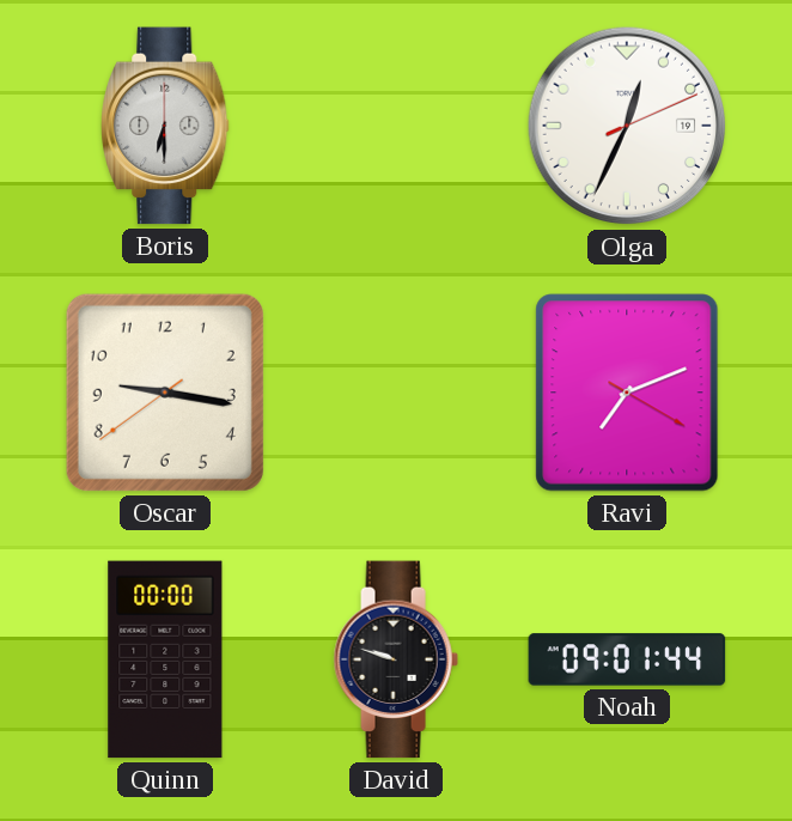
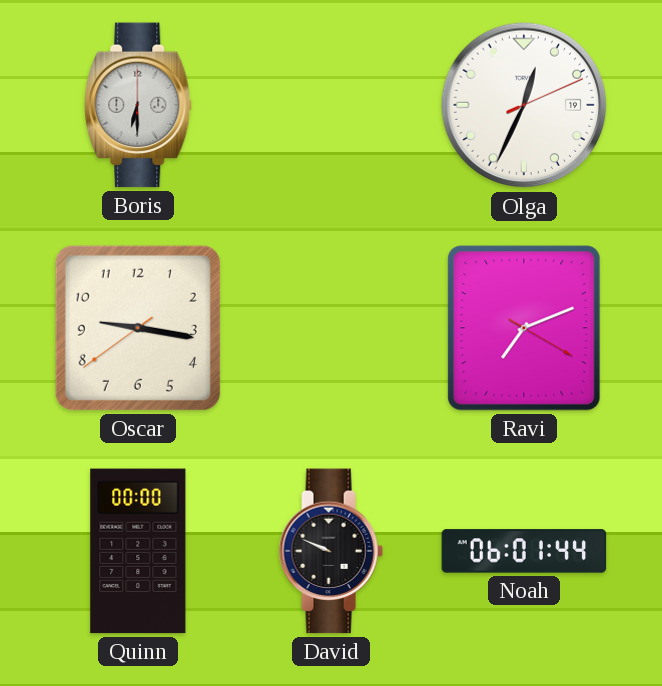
David: 9:48 -> 9:49
Noah: 09:01 -> 06:01
